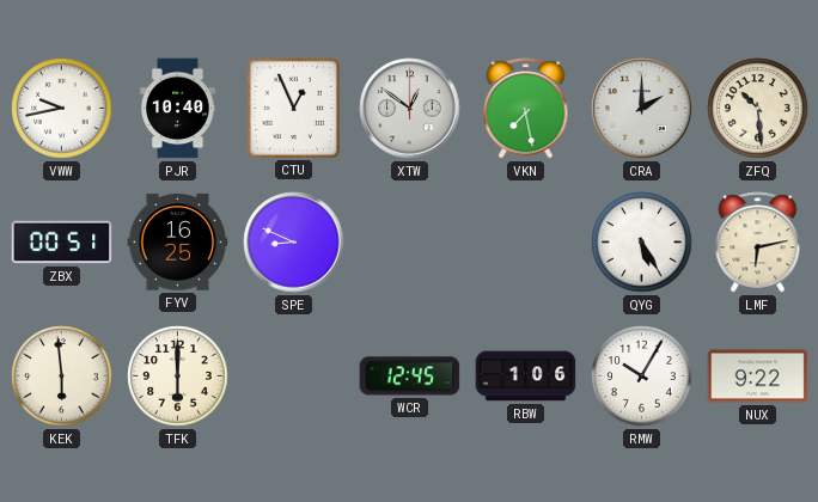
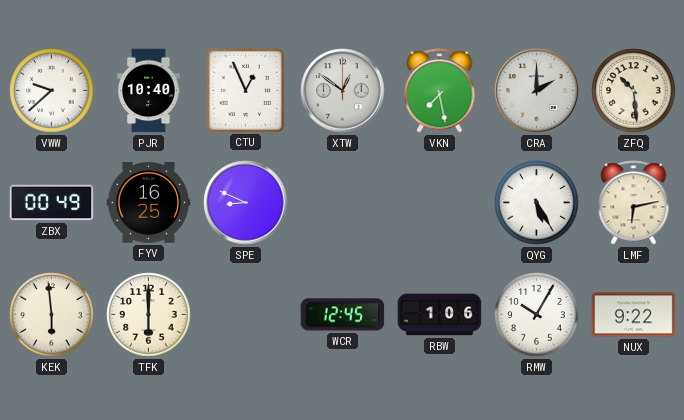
VWW: 9:43 -> 9:38
ZBX: 00:51 -> 00:49
